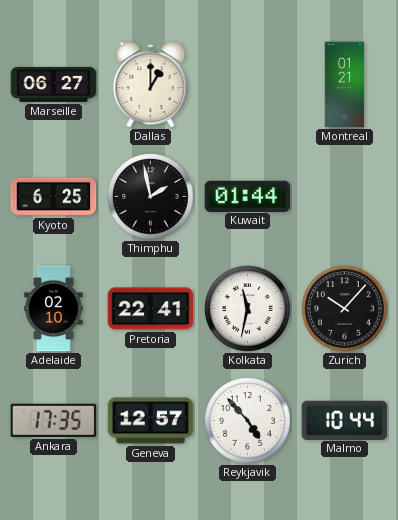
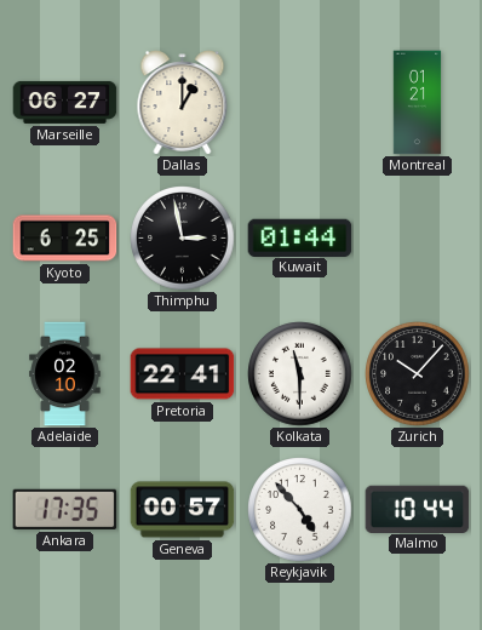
Thimphu: 1:58 -> 2:58
Kolkata: 11:32 -> 11:30
Geneva: 12:57 -> 00:57
